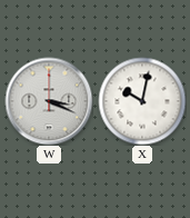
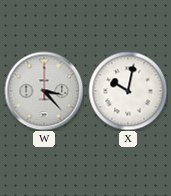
W: 3:19 -> 3:23
